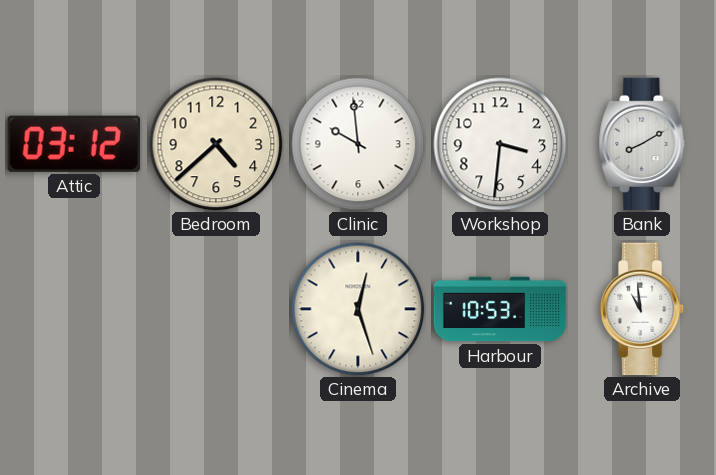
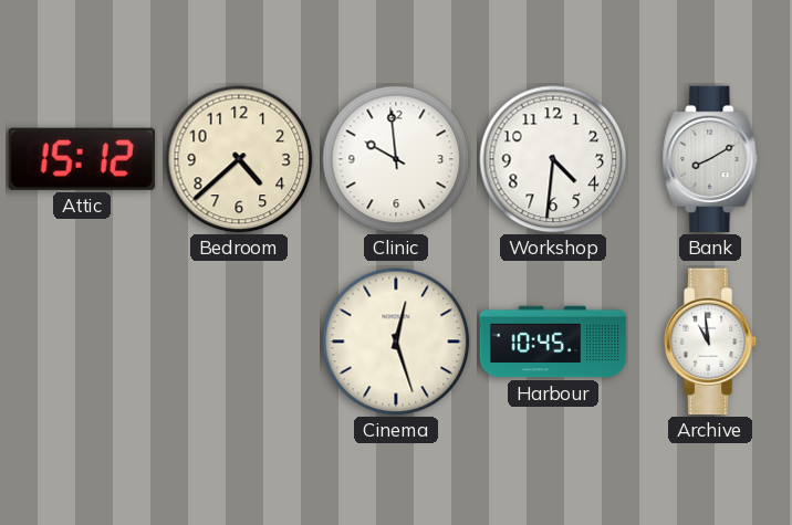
Attic: 03:12 -> 15:12
Workshop: 3:31 -> 4:31
Harbour: 10:53 -> 10:45
